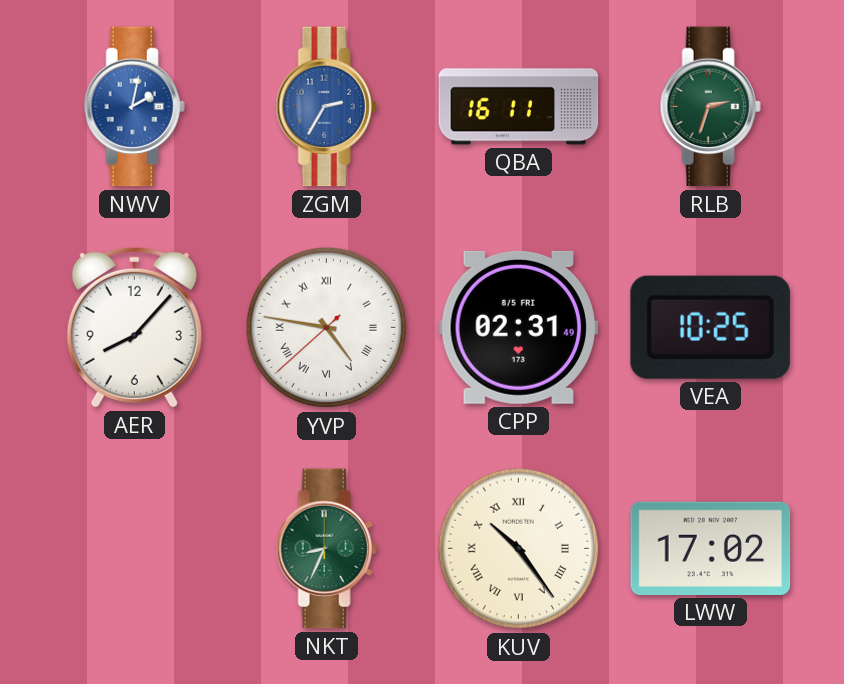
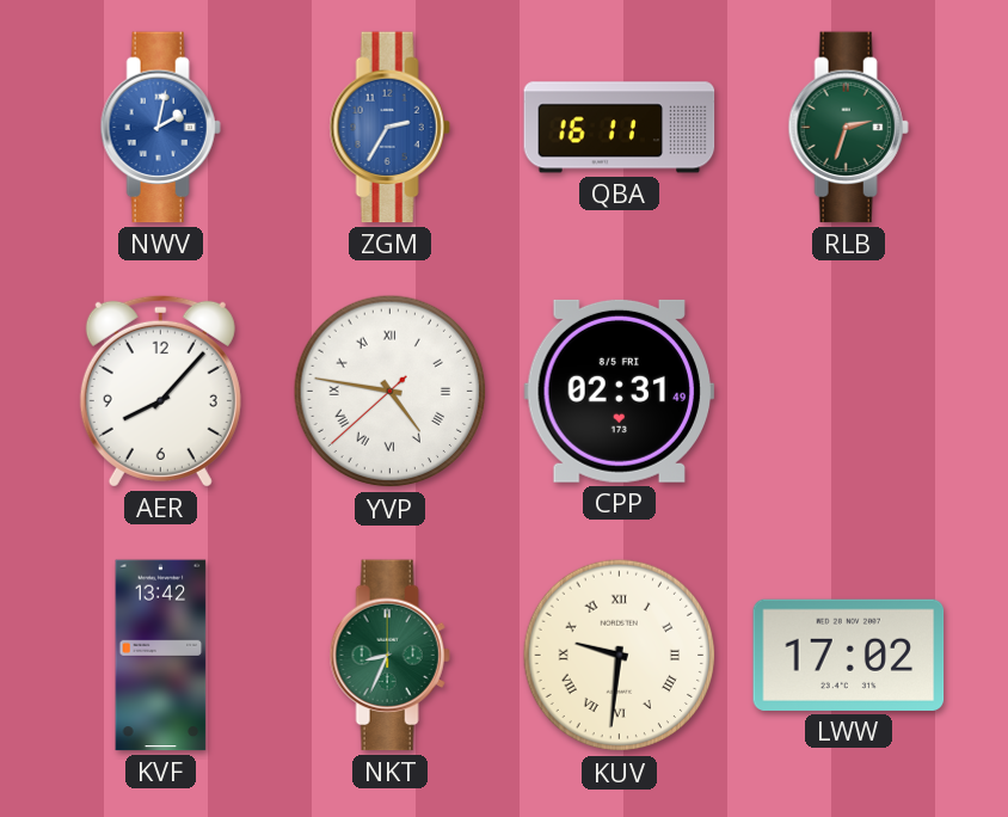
VEA: 10:25 -> none
KVF: none -> 13:42
KUV: 10:24 -> 9:31
